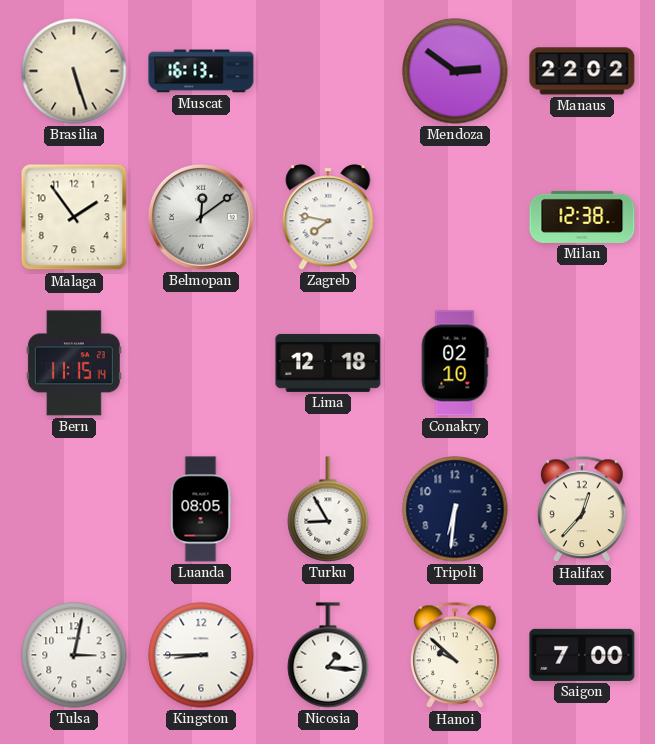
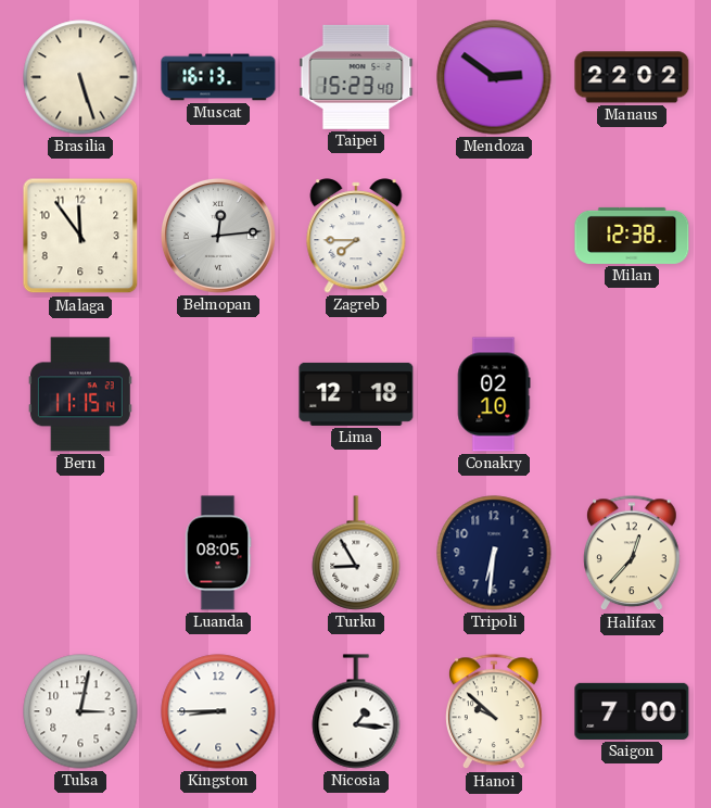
Taipei: none -> 15:23
Malaga: 1:54 -> 11:54
Belmopan: 12:09 -> 12:14
Zagreb: 7:47 -> 7:45
